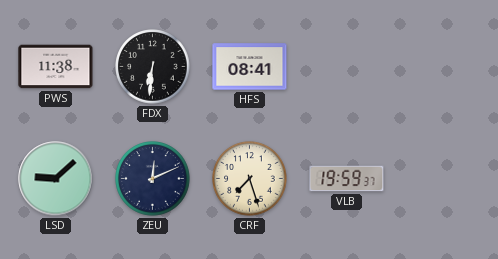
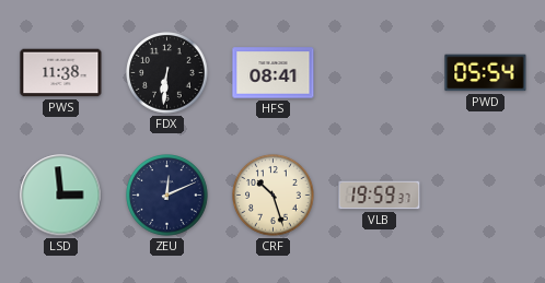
PWD: none -> 05:54
LSD: 9:08 -> 2:59
CRF: 7:27 -> 10:27
